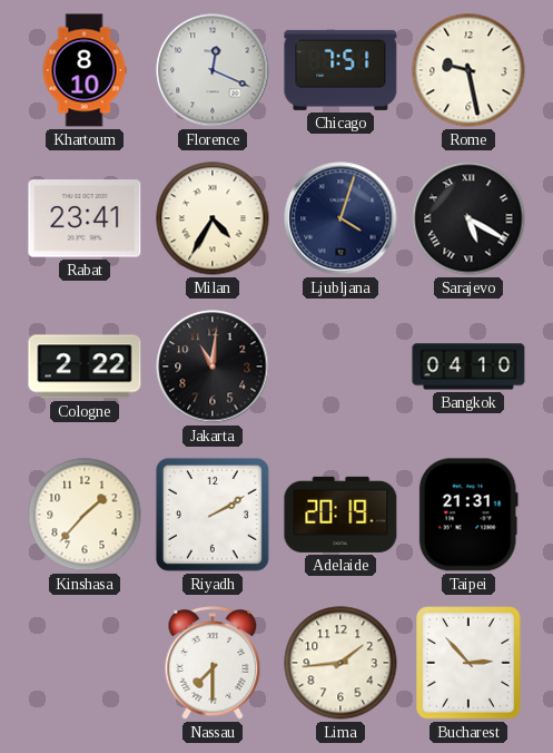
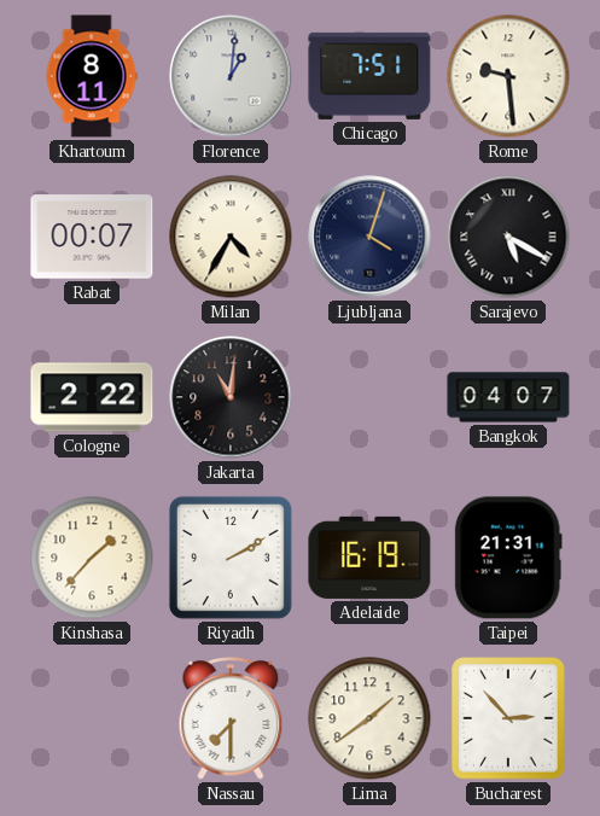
Khartoum: 8:10 -> 8:11
Florence: 12:19 -> 1:01
Rome: 9:28 -> 9:29
Rabat: 23:41 -> 00:07
Bangkok: 04:10 -> 04:07
Adelaide: 20:19 -> 16:19
Lima: 1:44 -> 1:39
